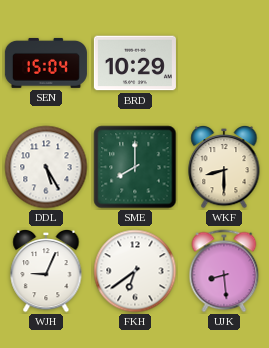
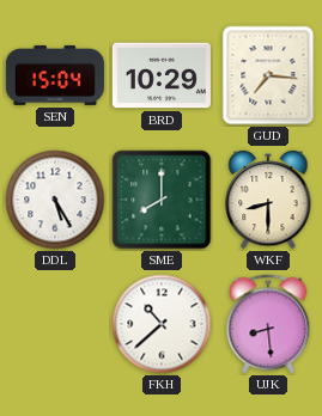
GUD: none -> 7:16
WJH: 9:04 -> none
FKH: 6:39 -> 10:38
